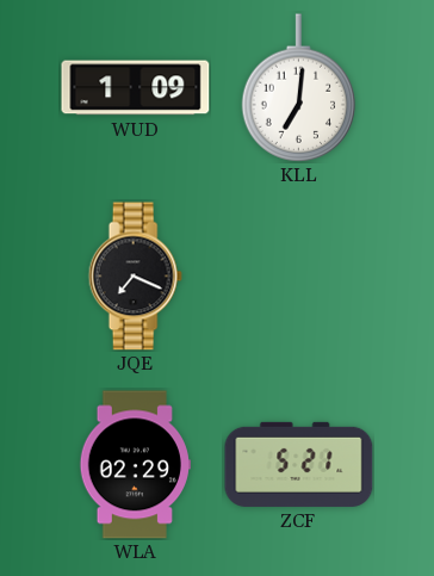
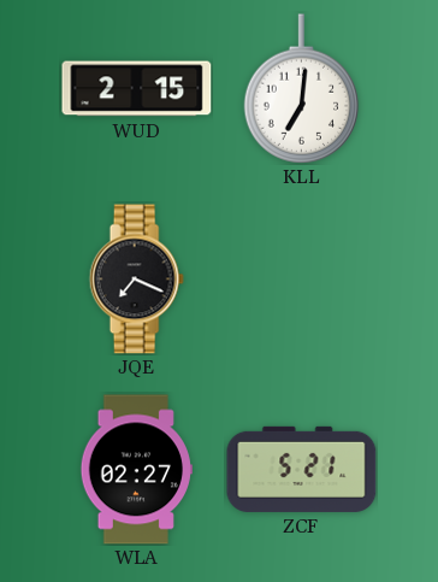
WUD: 1:09 -> 2:15
WLA: 02:29 -> 02:27
